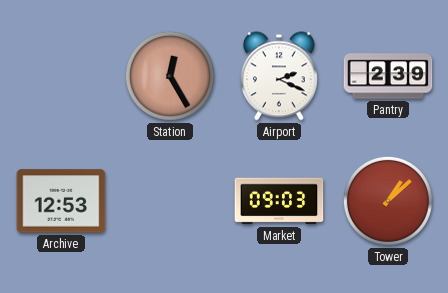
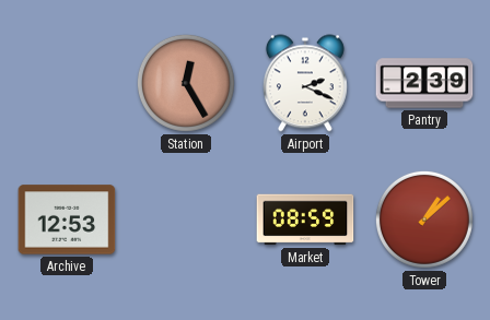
Market: 09:03 -> 08:59
